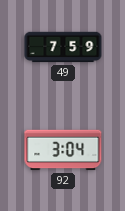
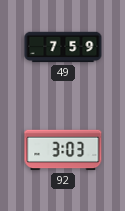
92: 3:04 -> 3:03
